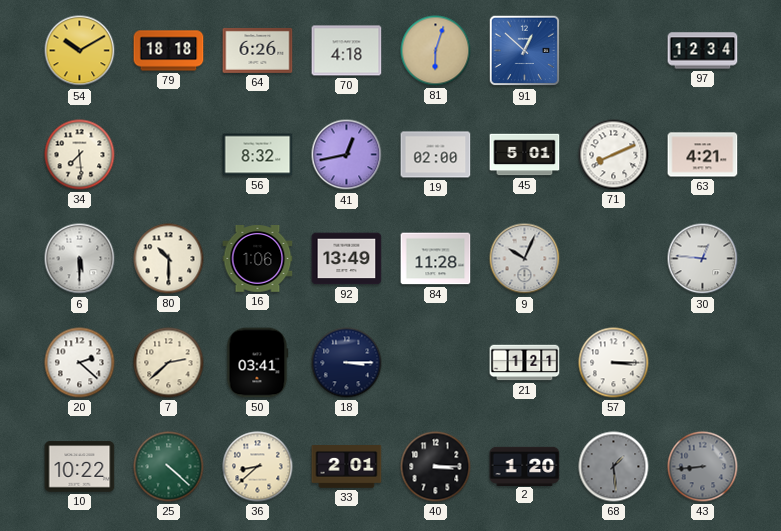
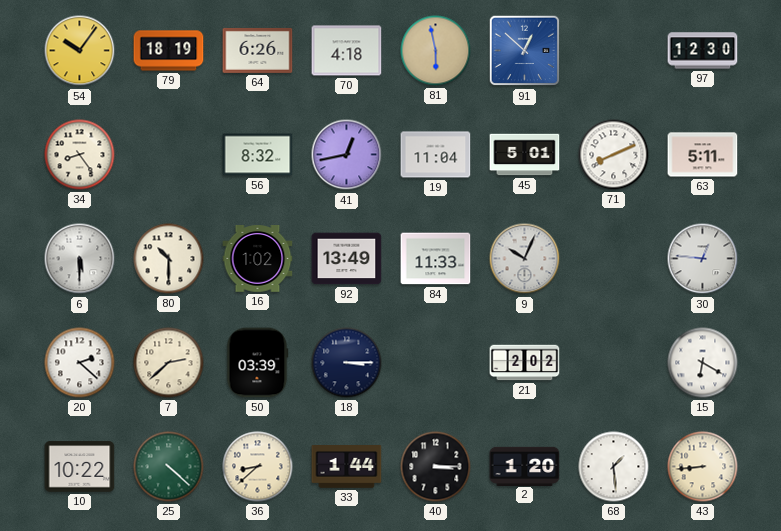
54: 10:10 -> 10:06
79: 18:18 -> 18:19
81: 6:03 -> 5:58
97: 12:34 -> 12:30
34: 7:29 -> 8:24
19: 02:00 -> 11:04
63: 4:21 -> 5:11
16: 1:06 -> 1:02
84: 11:28 -> 11:33
50: 03:41 -> 03:39
21: 1:21 -> 2:02
57: 3:15 -> none
15: none -> 6:20
33: 2:01 -> 1:44
68 dial: grey -> white
43 dial: grey -> cream
